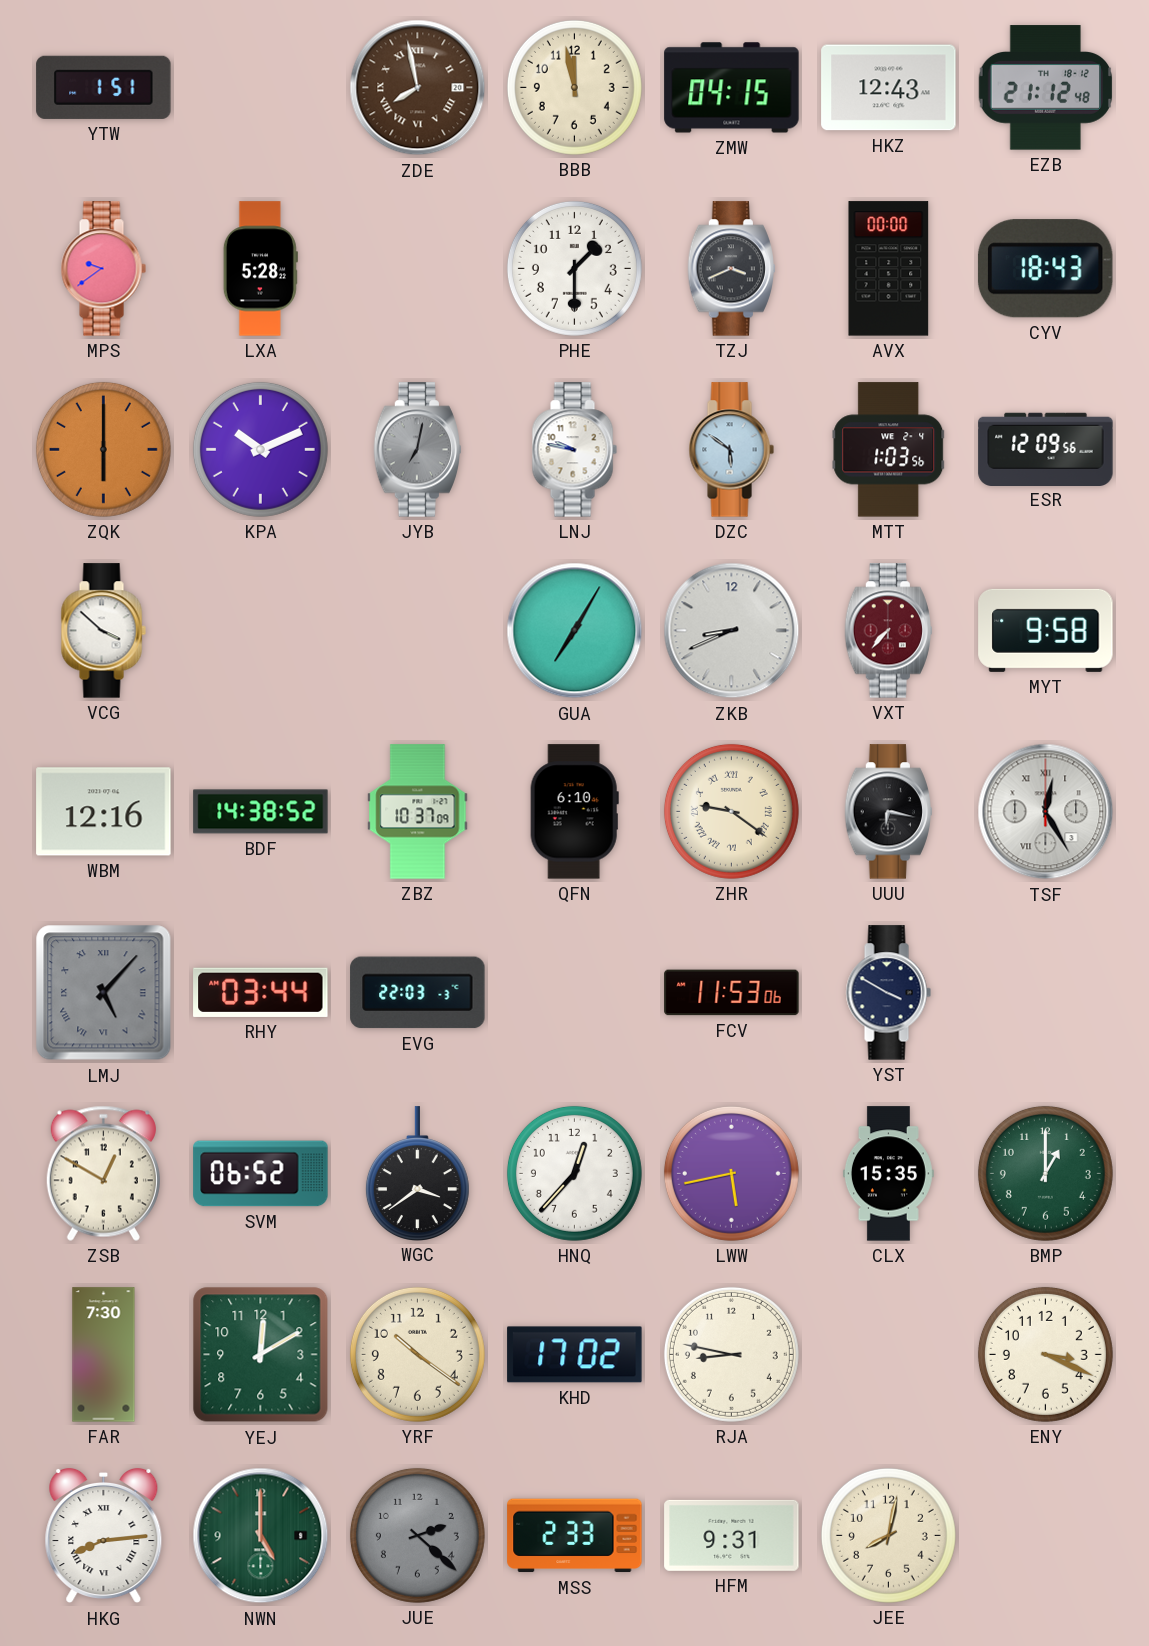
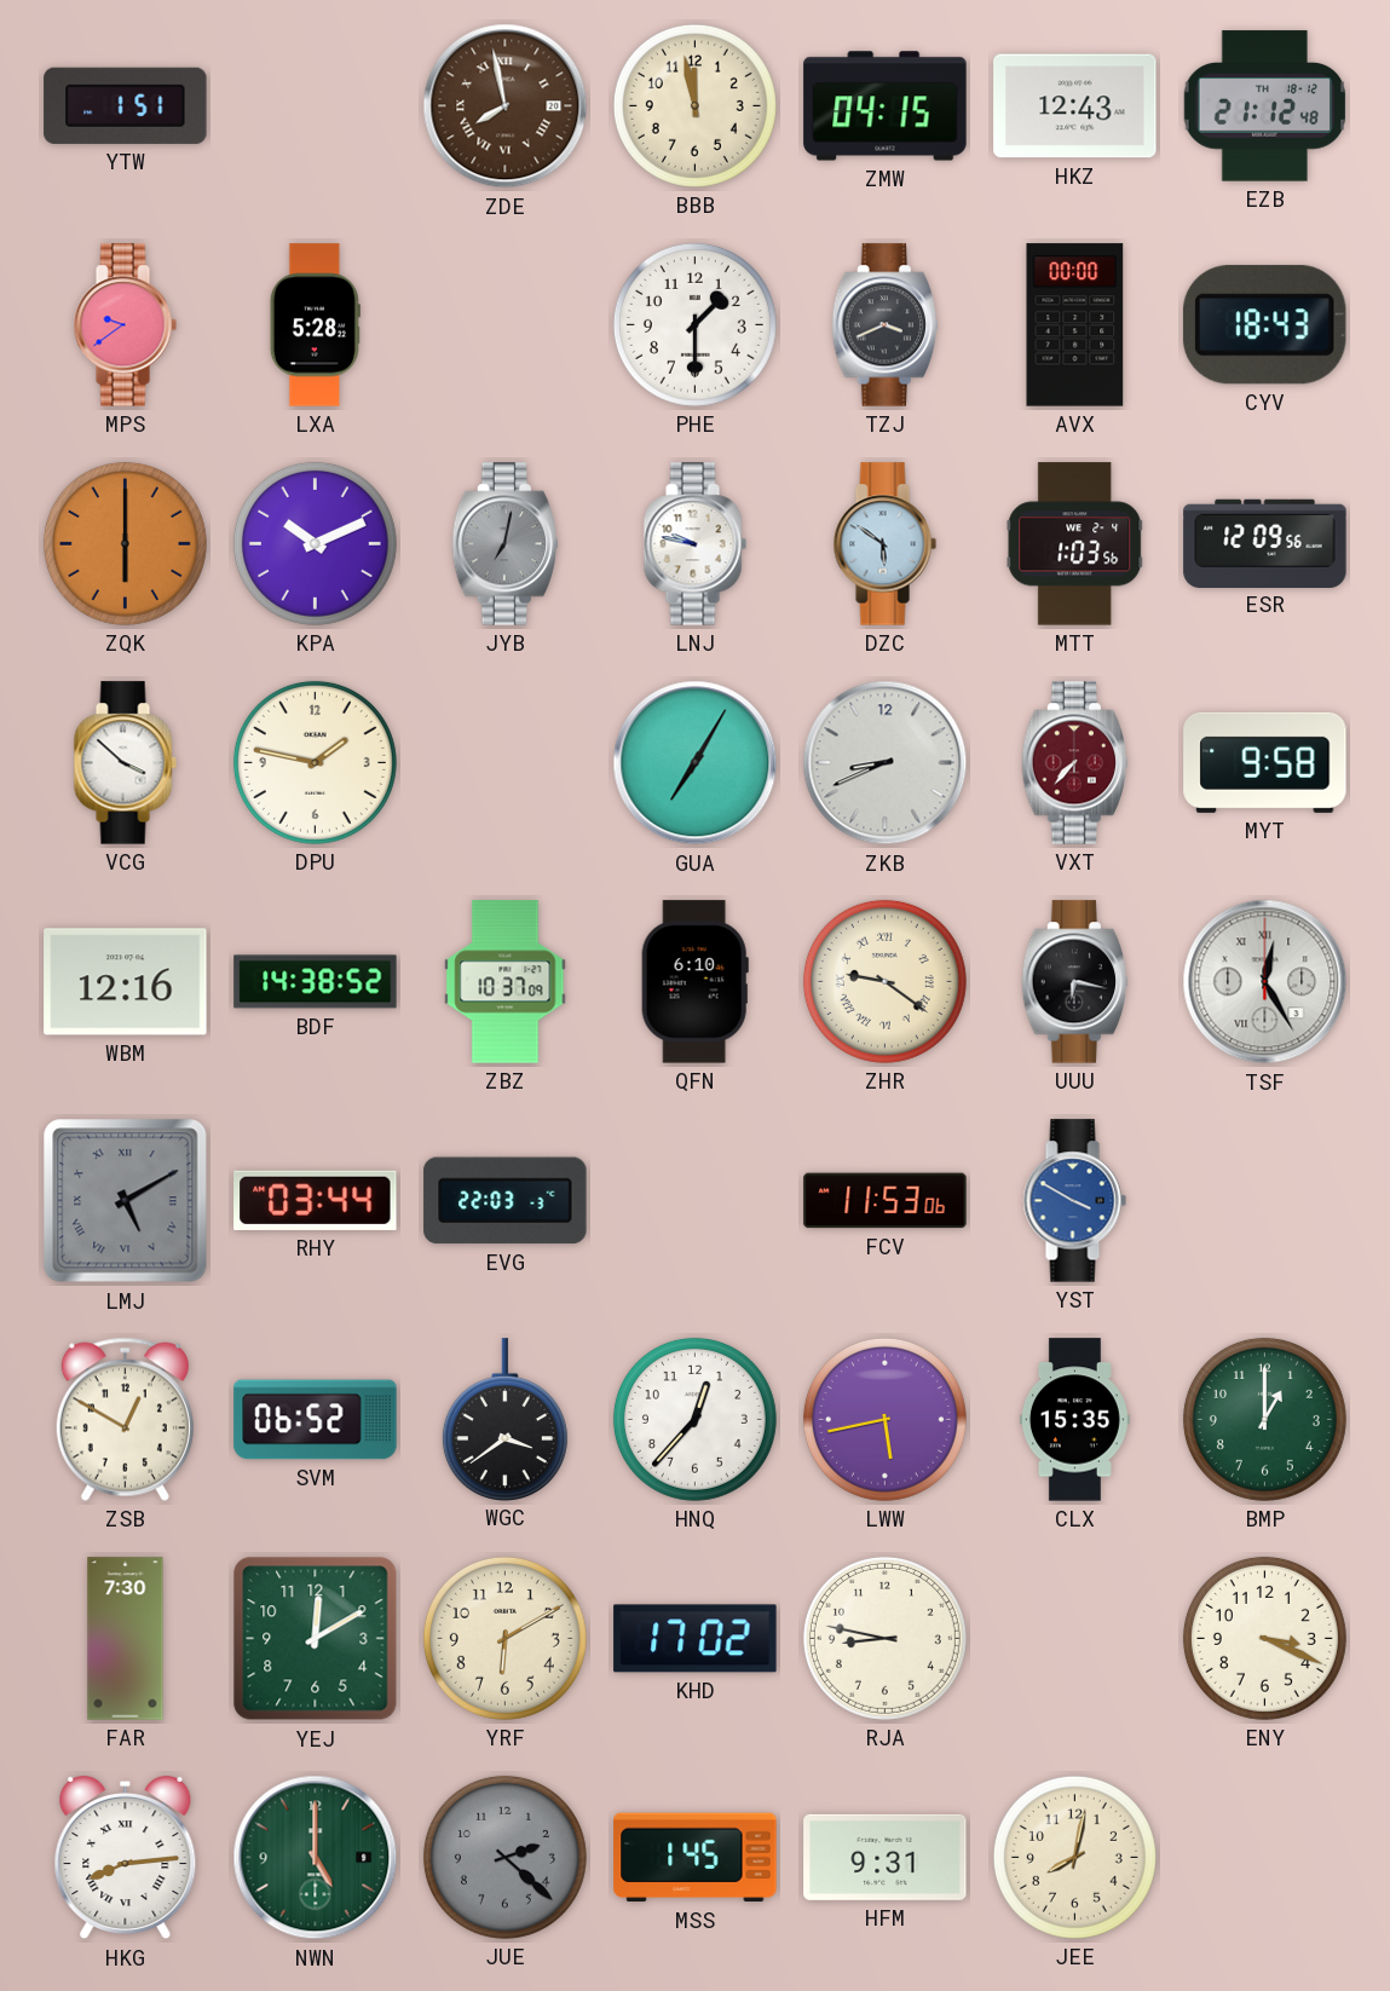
DPU: none -> 1:47
LMJ: 5:07 -> 5:10
YST dial: navy -> blue
YRF: 10:21 -> 6:10
MSS: 2:33 -> 1:45
